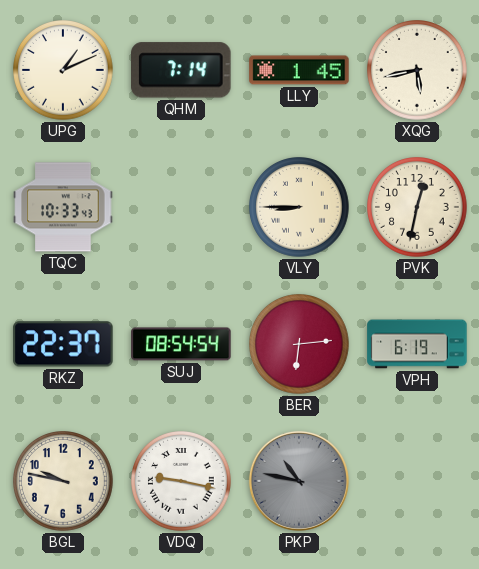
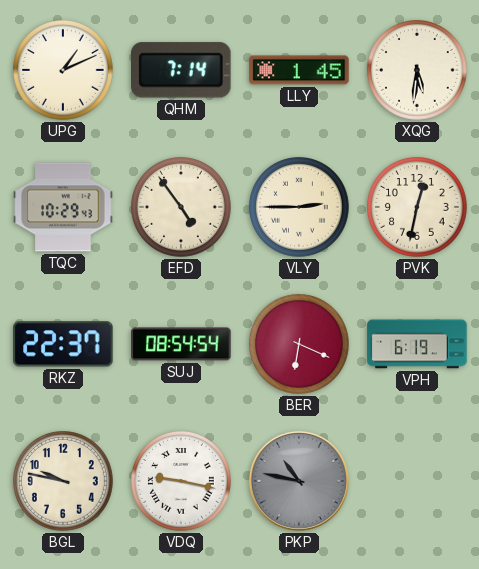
XQG: 5:43 -> 5:31
TQC: 10:33 -> 10:29
EFD: none -> 4:54
VLY: 8:45 -> 2:45
BER: 6:14 -> 6:19
